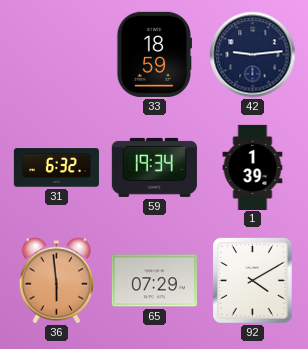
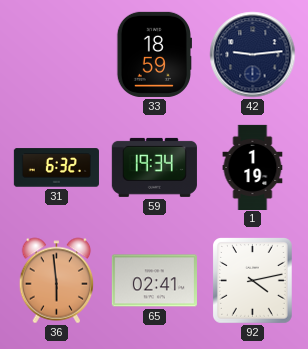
1: 1:39 -> 1:19
65: 07:29 -> 02:41
92: 4:10 -> 4:13
